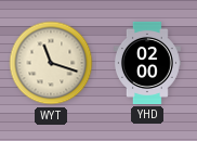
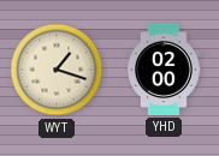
WYT: 11:18 -> 1:18
